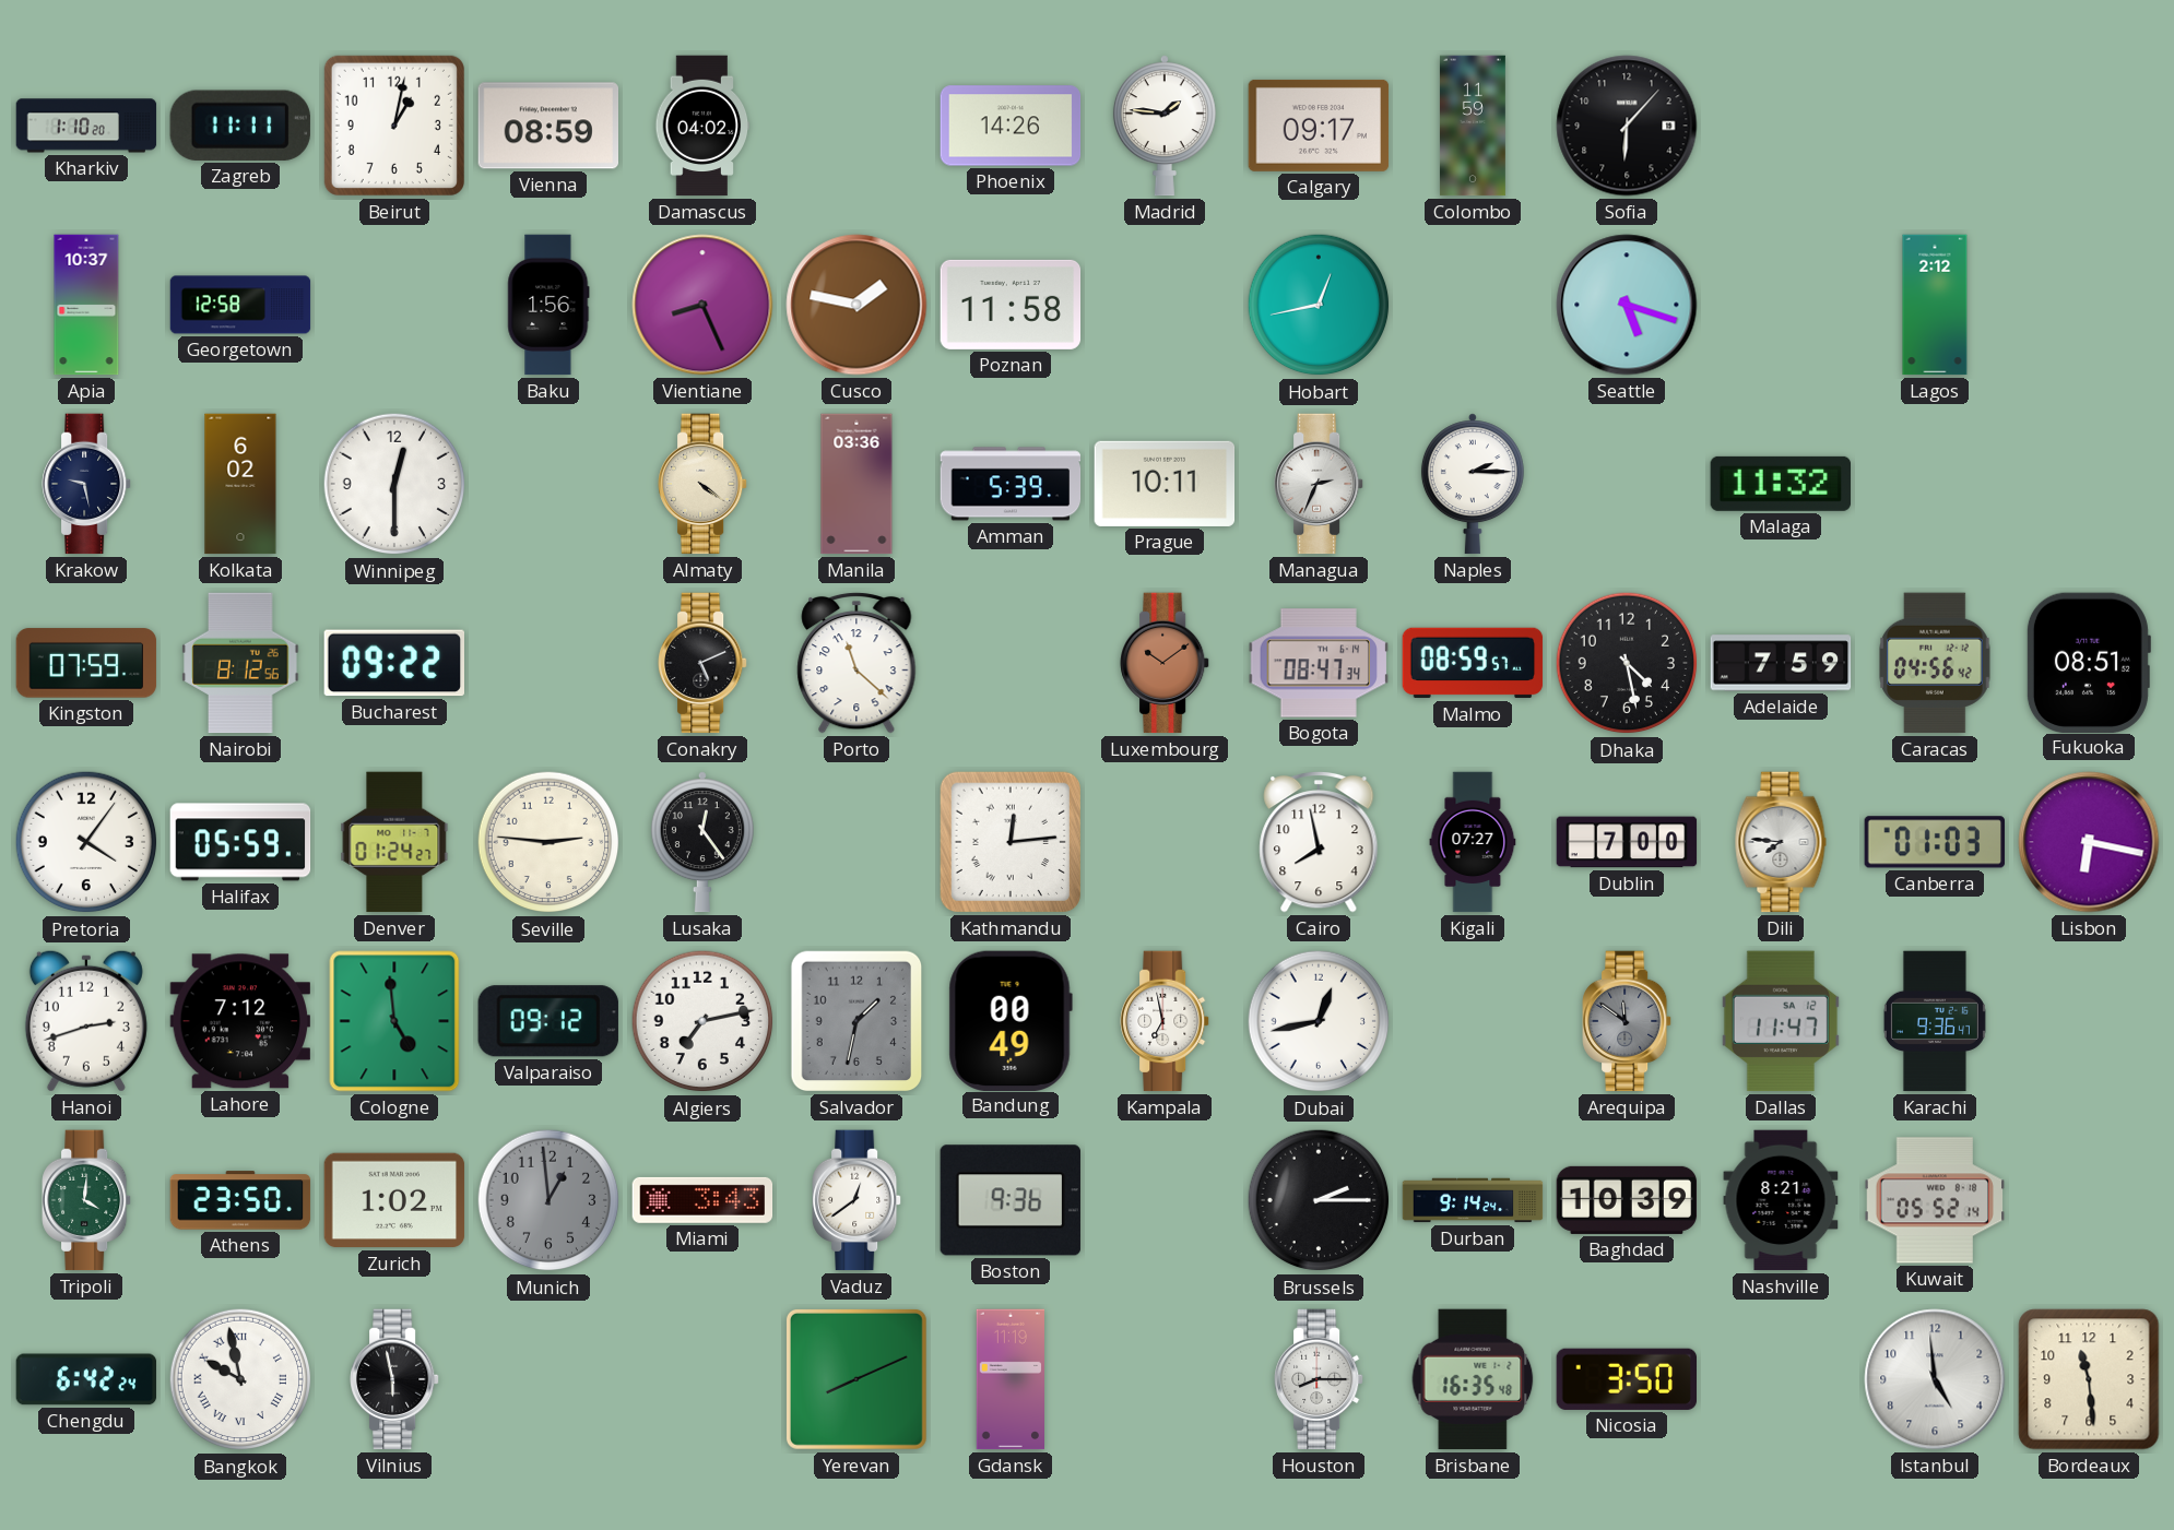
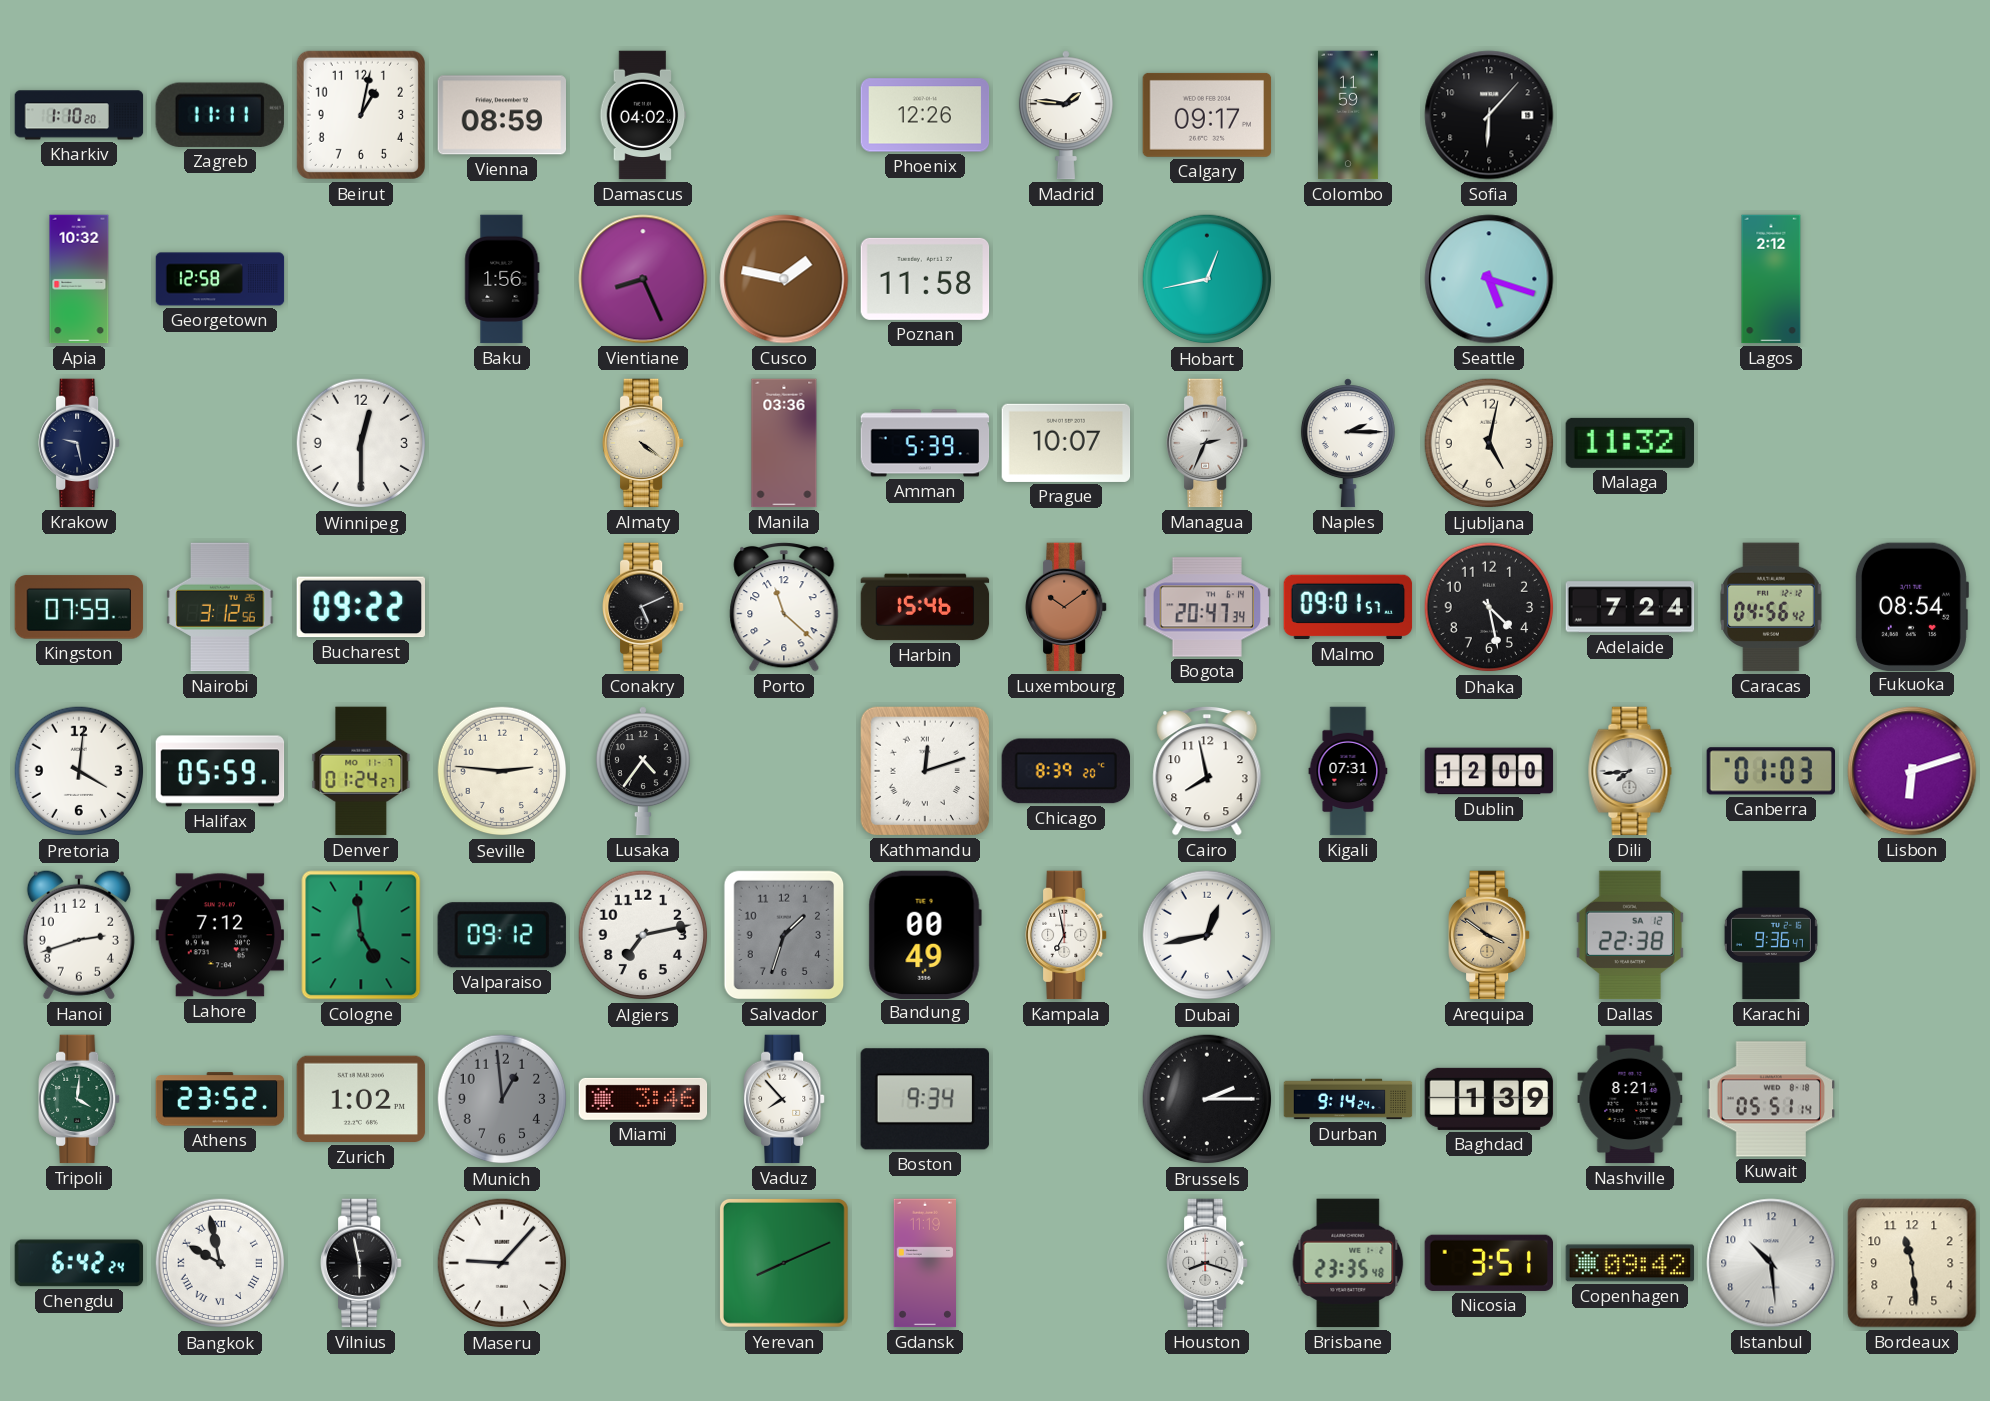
Phoenix: 14:26 -> 12:26
Apia: 10:37 -> 10:32
Kolkata: 6:02 -> none
Prague: 10:11 -> 10:07
Ljubljana: none -> 5:02
Nairobi: 8:12 -> 3:12
Harbin: none -> 15:46
Bogota: 08:47 -> 20:47
Malmo: 08:59 -> 09:01
Adelaide: 7:59 -> 7:24
Fukuoka: 08:51 -> 08:54
Pretoria: 4:06 -> 4:01
Lusaka: 12:24 -> 4:36
Kathmandu: 12:14 -> 12:12
Chicago: none -> 8:39
Kigali: 07:27 -> 07:31
Dublin: 7:00 -> 12:00
Dili: 7:46 -> 7:44
Lisbon: 6:17 -> 6:12
Salvador: 1:32 -> 1:33
Arequipa: 11:51 -> 3:51
Arequipa dial: grey -> champagne
Dallas: 11:47 -> 22:38
Athens: 23:50 -> 23:52
Miami: 3:43 -> 3:46
Vaduz: 12:39 -> 7:53
Boston: 9:36 -> 9:34
Baghdad: 10:39 -> 1:39
Kuwait: 05:52 -> 05:51
Maseru: none -> 9:07
Houston: 8:15 -> 8:18
Brisbane: 16:35 -> 23:35
Nicosia: 3:50 -> 3:51
Copenhagen: none -> 09:42
Istanbul: 4:59 -> 10:29
